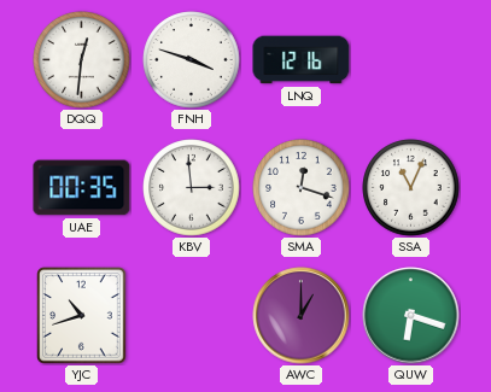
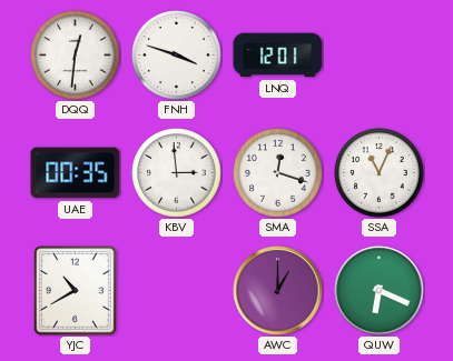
LNQ: 12:16 -> 12:01
YJC: 10:42 -> 10:40
QUW: 6:18 -> 6:19
